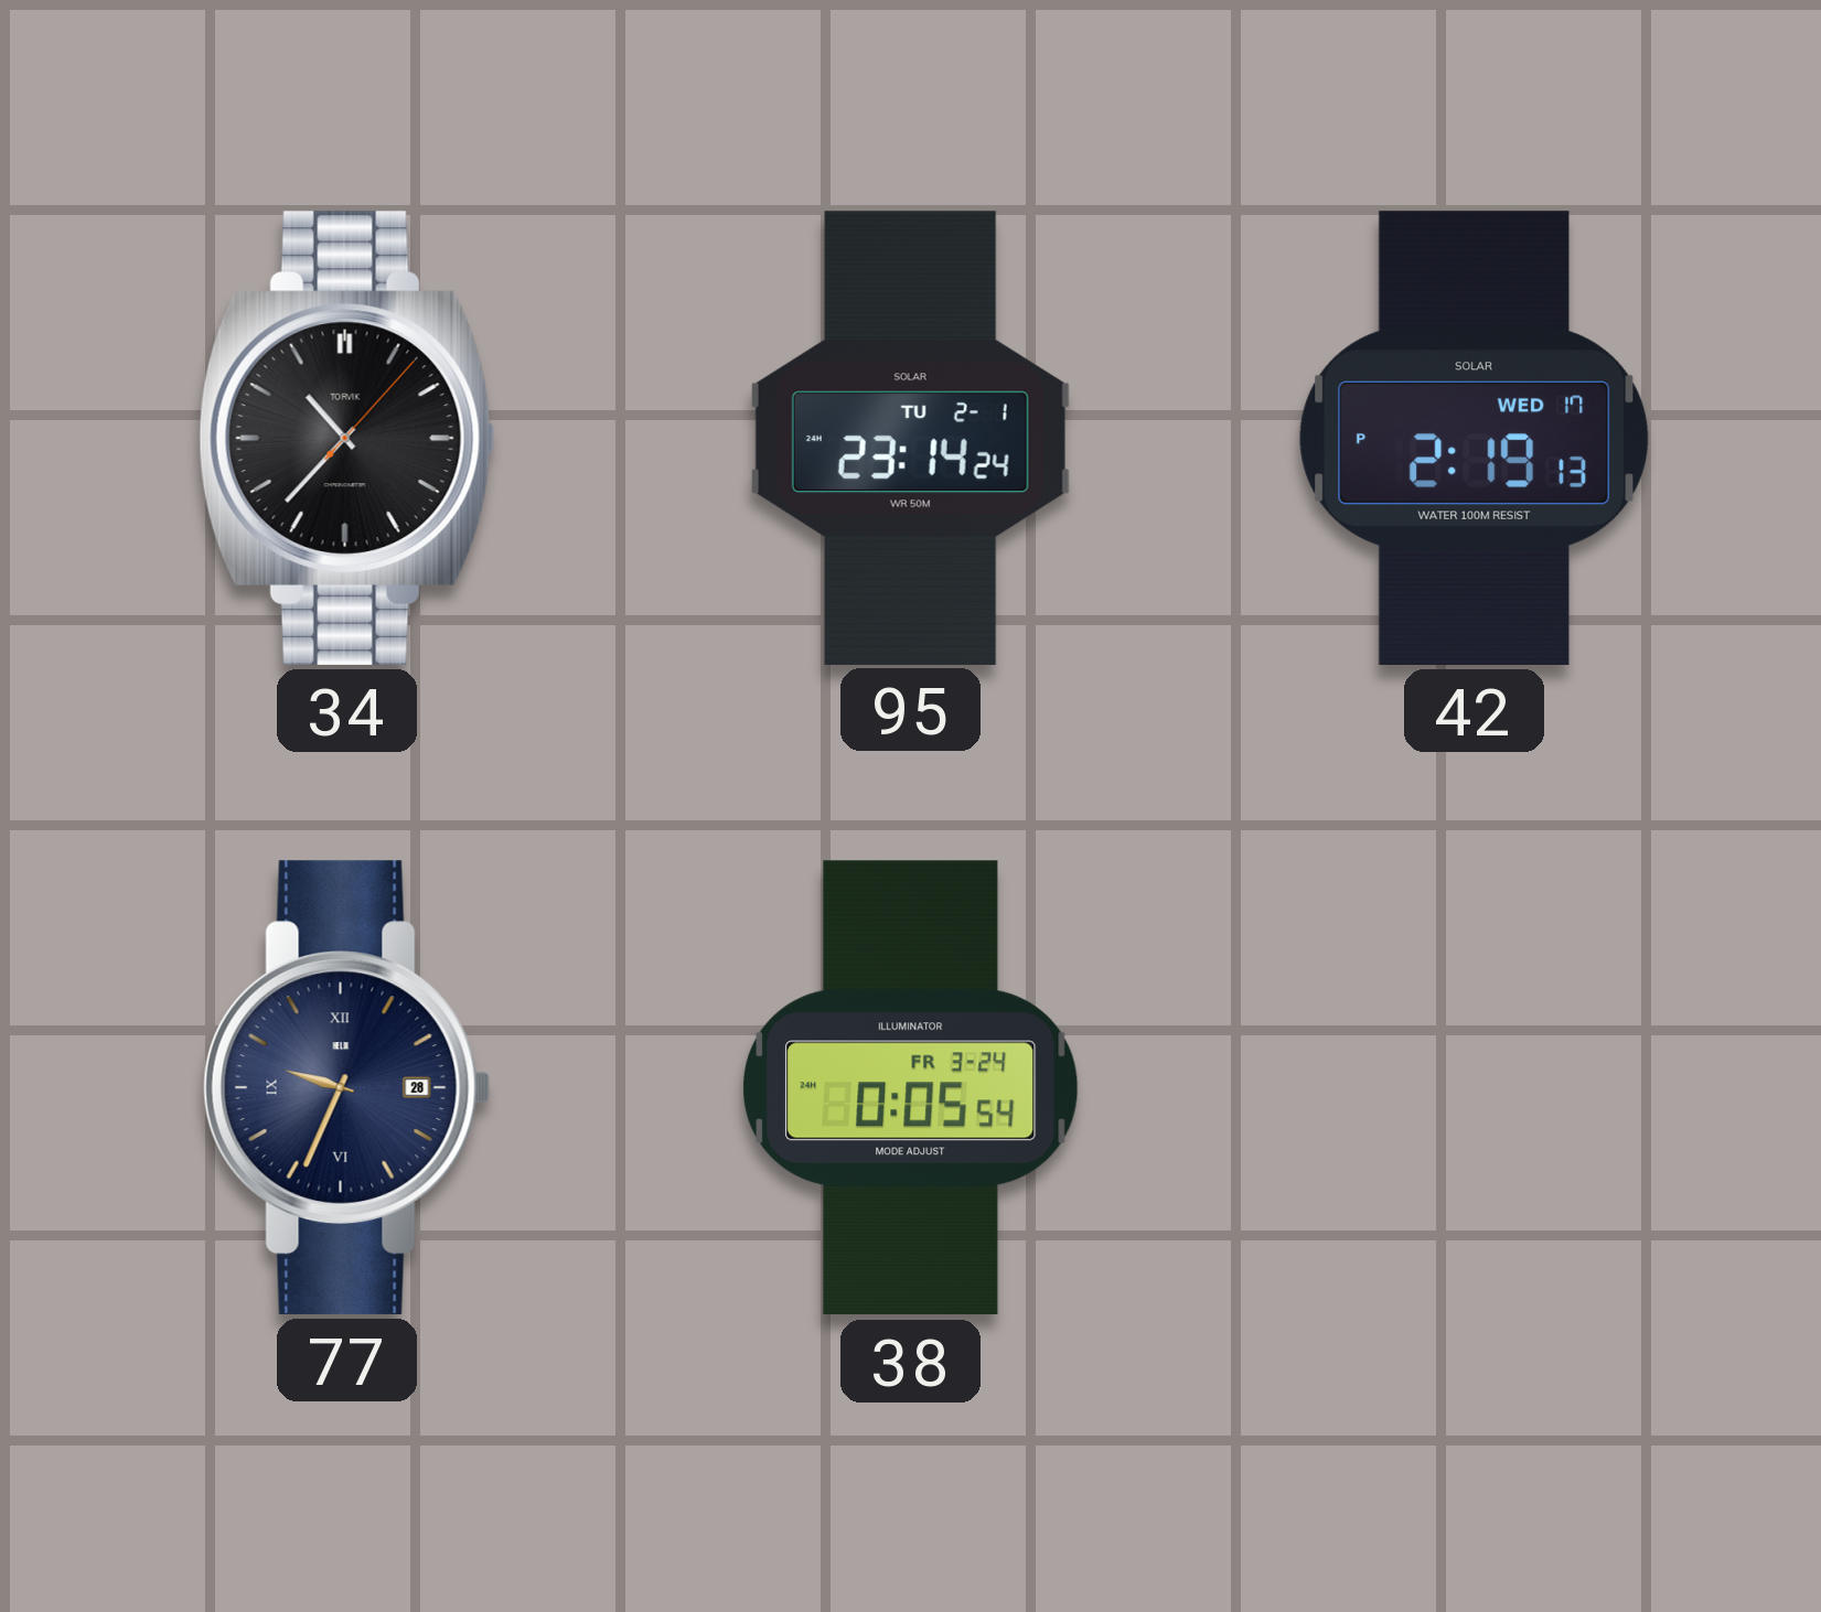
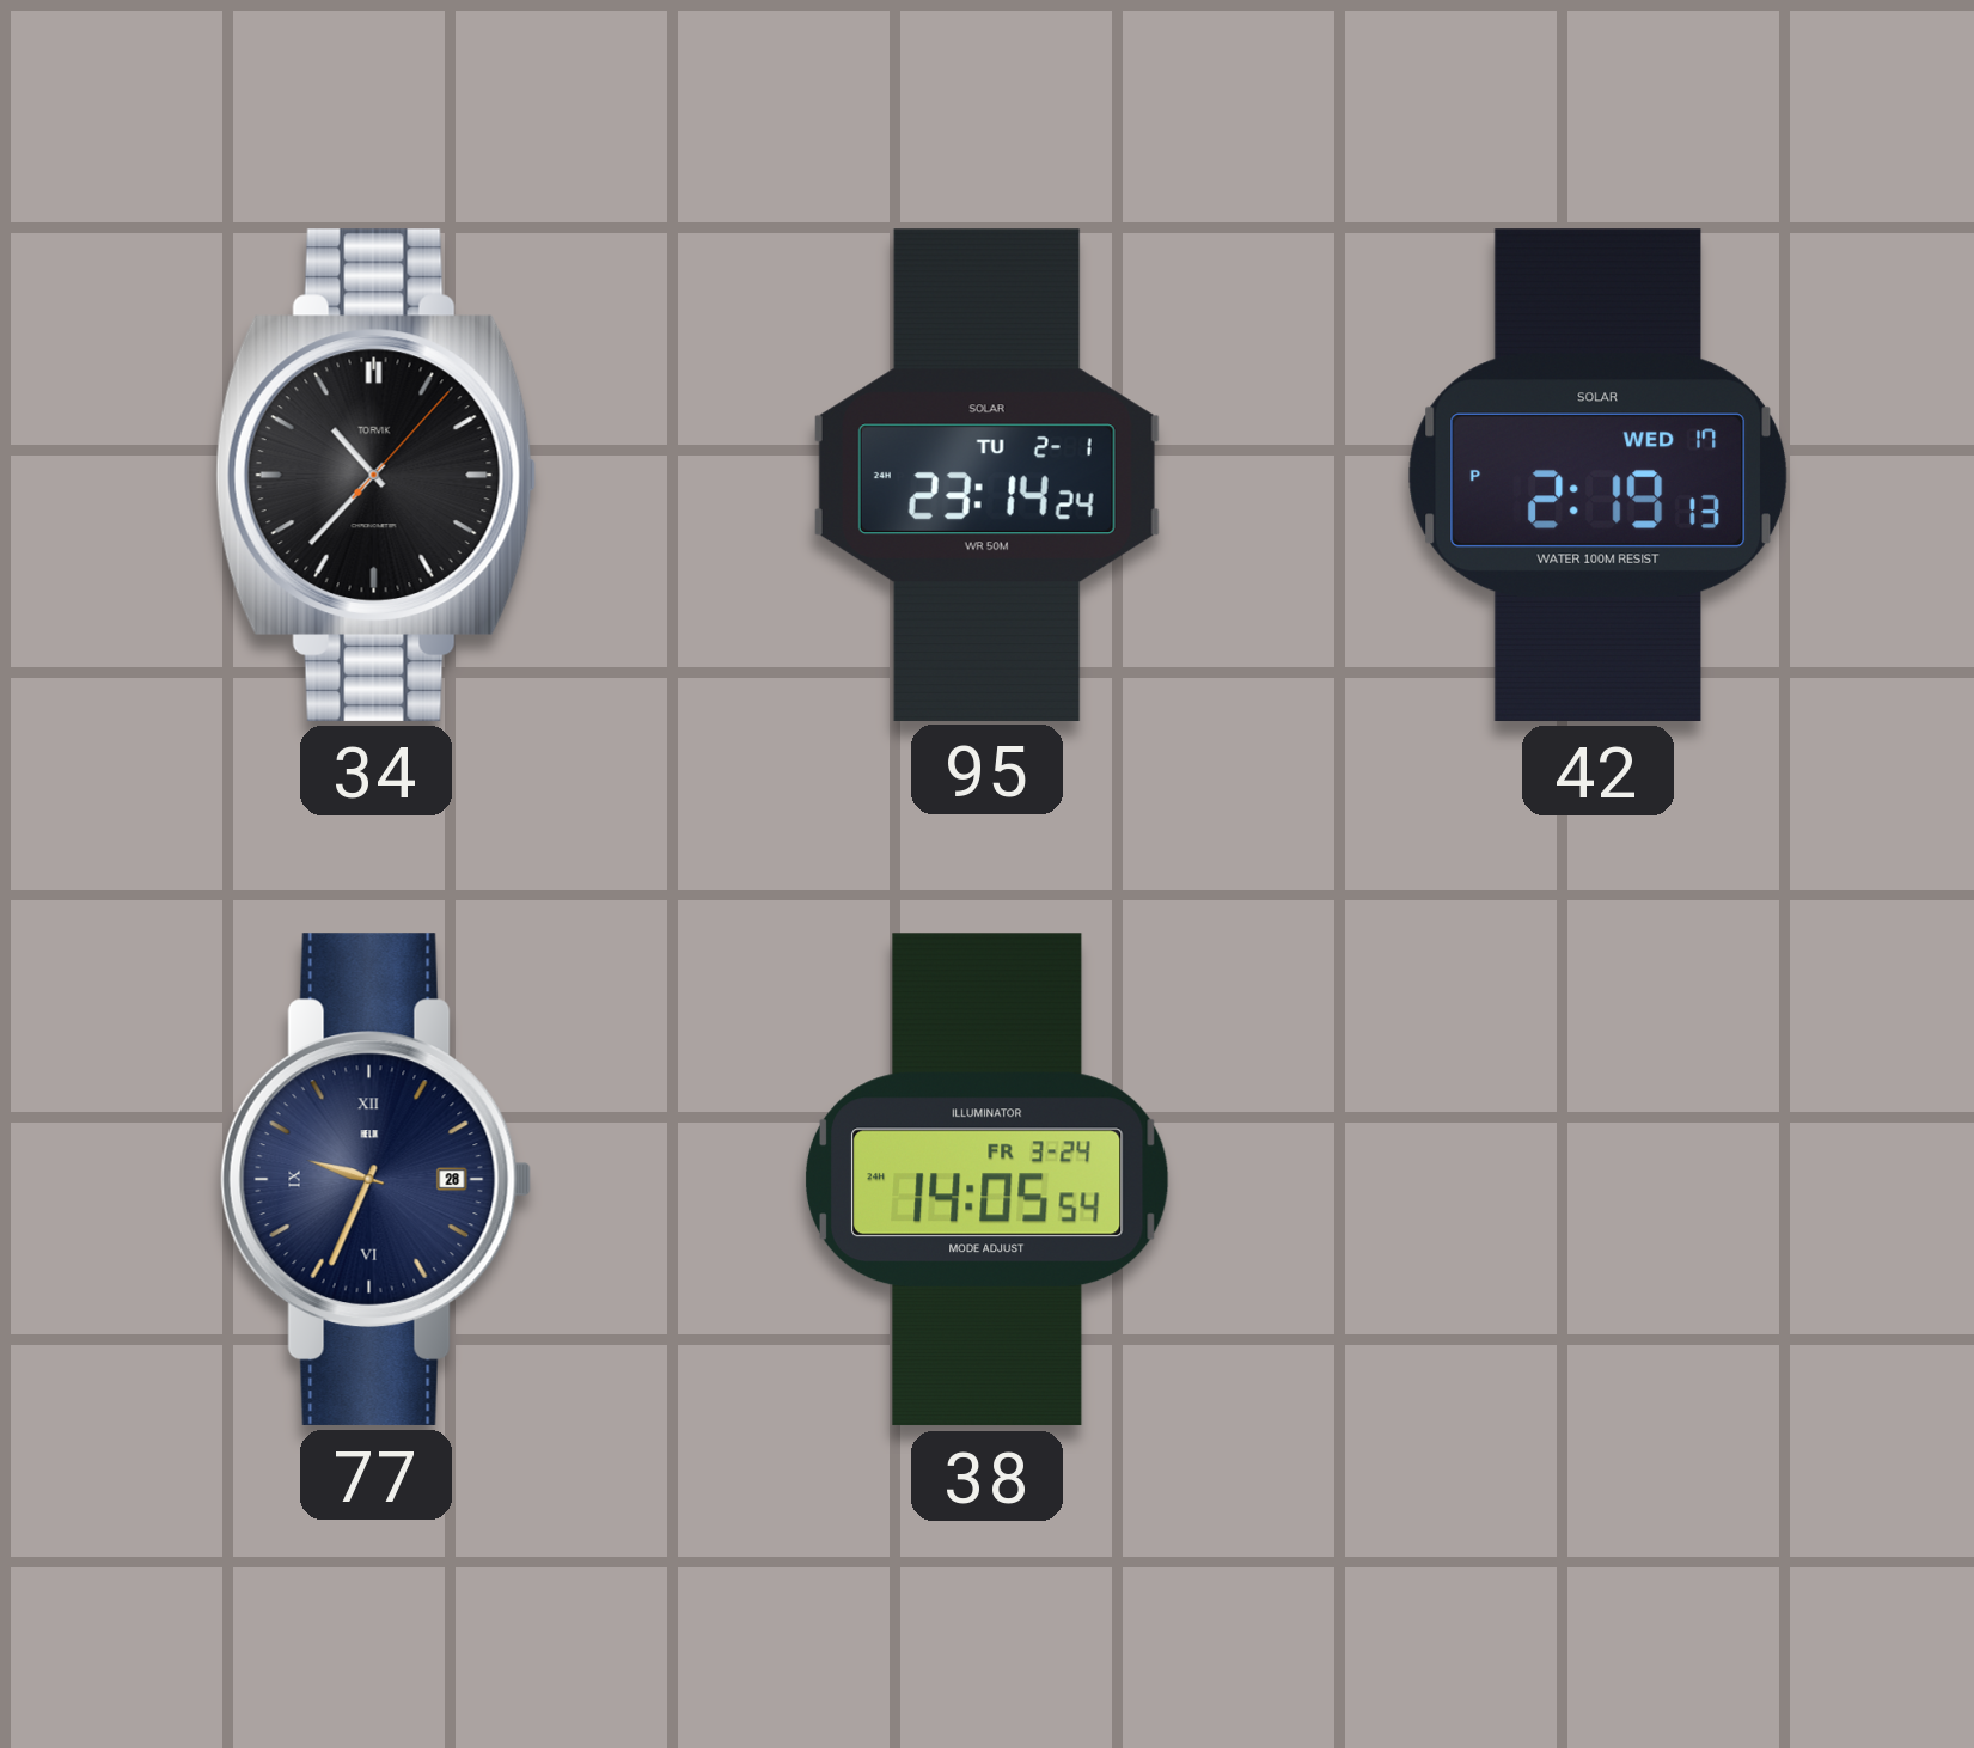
38: 0:05 -> 14:05
